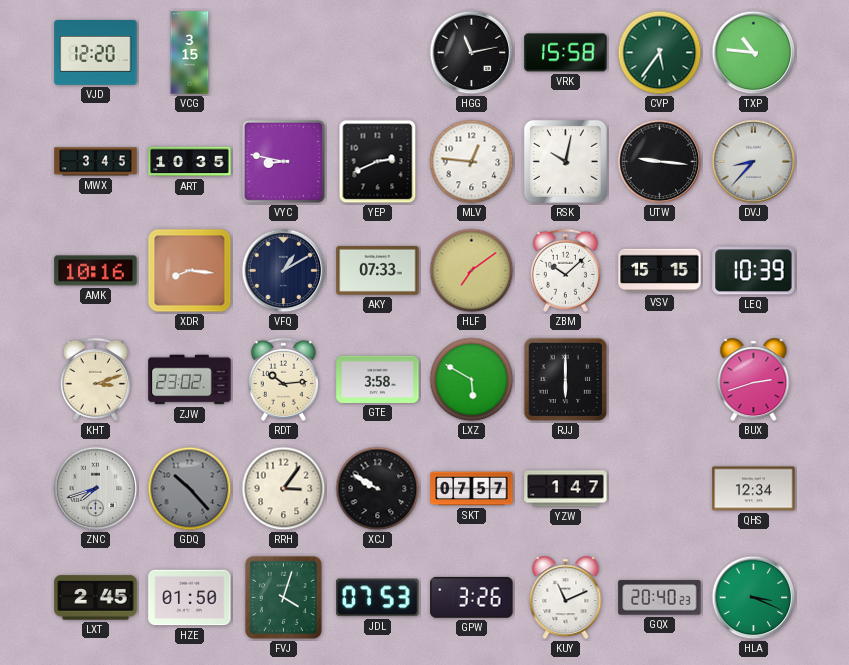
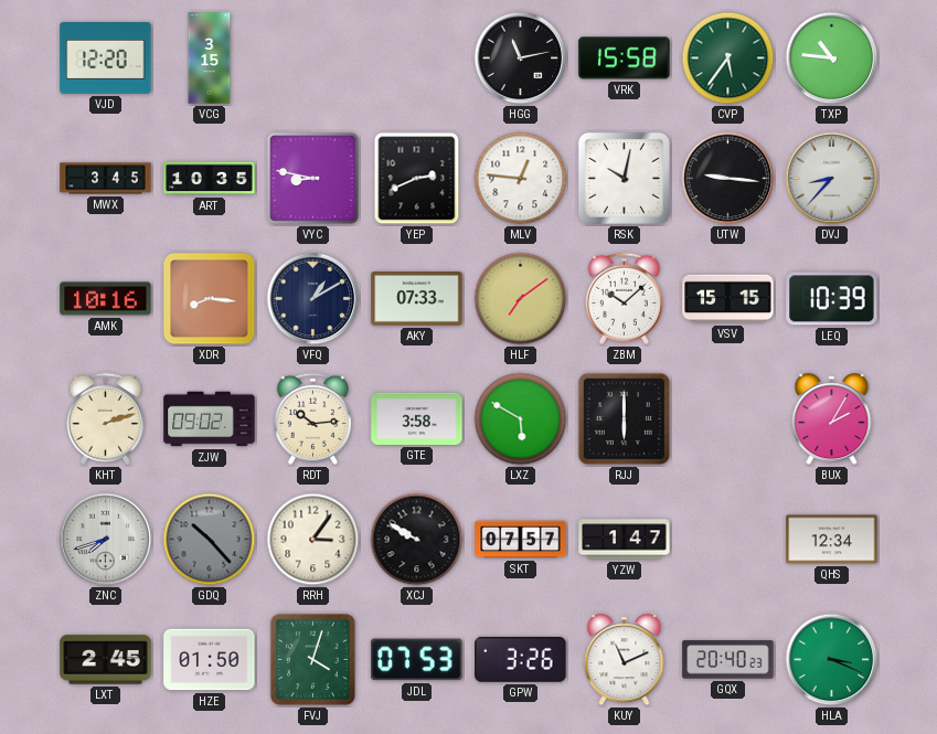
KHT: 3:12 -> 2:12
ZJW: 23:02 -> 09:02
BUX: 2:42 -> 2:05
